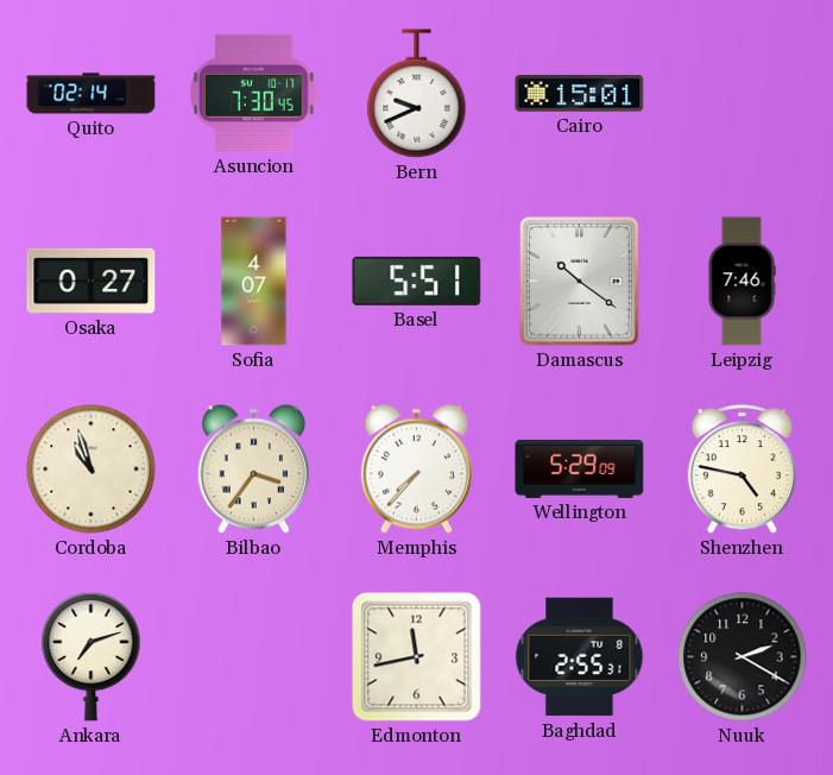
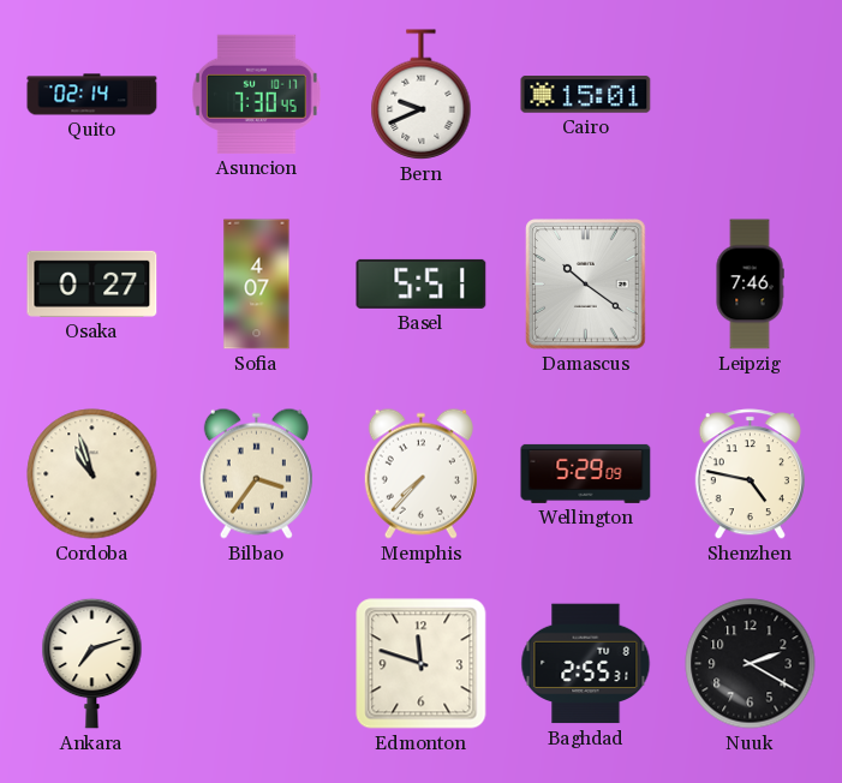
Edmonton: 11:43 -> 11:48
